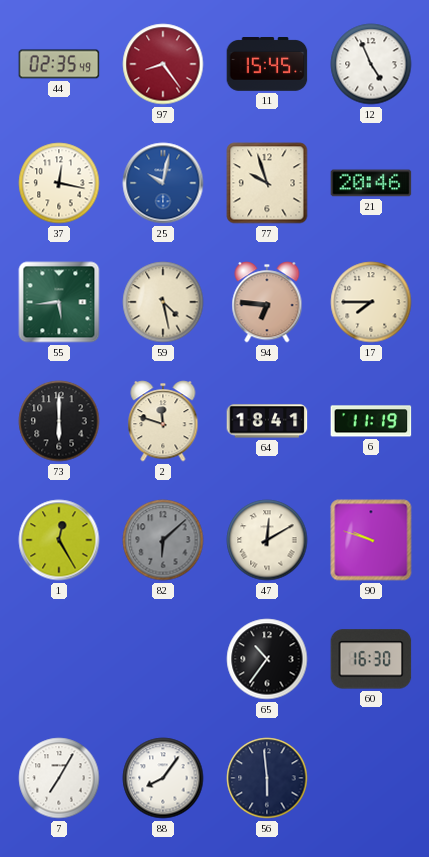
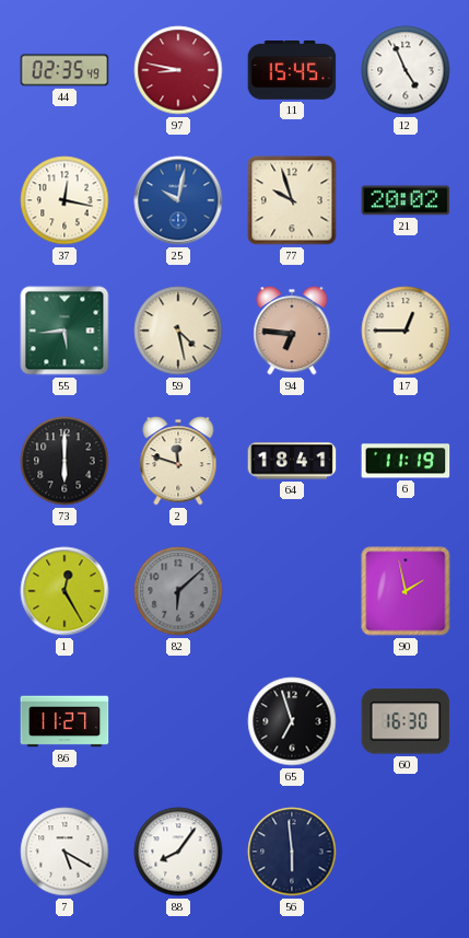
97: 8:24 -> 8:47
21: 20:46 -> 20:02
17: 7:45 -> 12:45
47: 12:10 -> none
90: 9:48 -> 1:58
86: none -> 11:27
65: 10:36 -> 6:57
7: 7:05 -> 5:20
